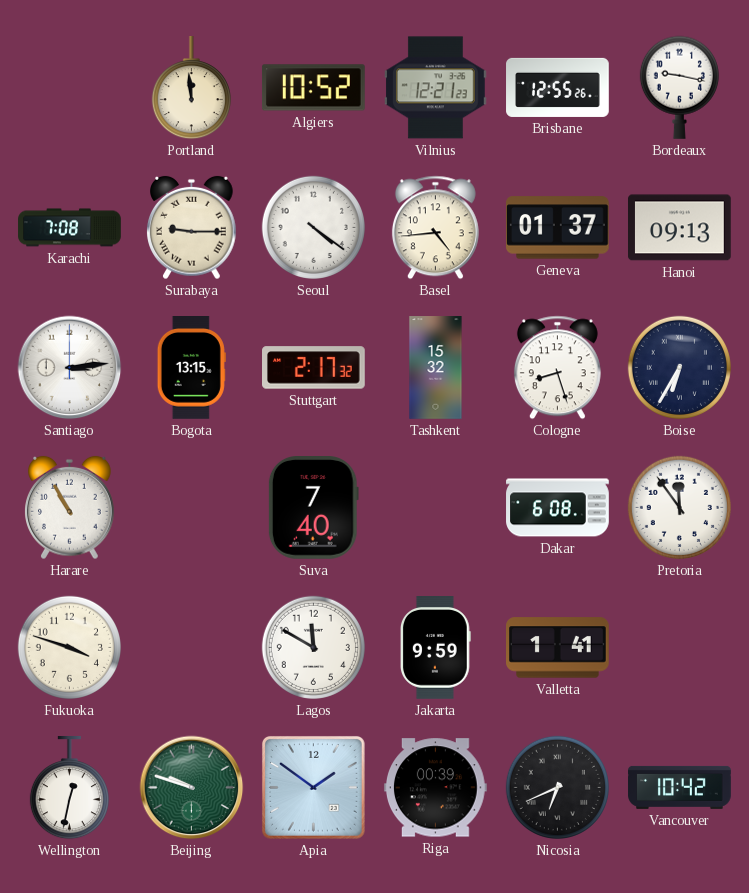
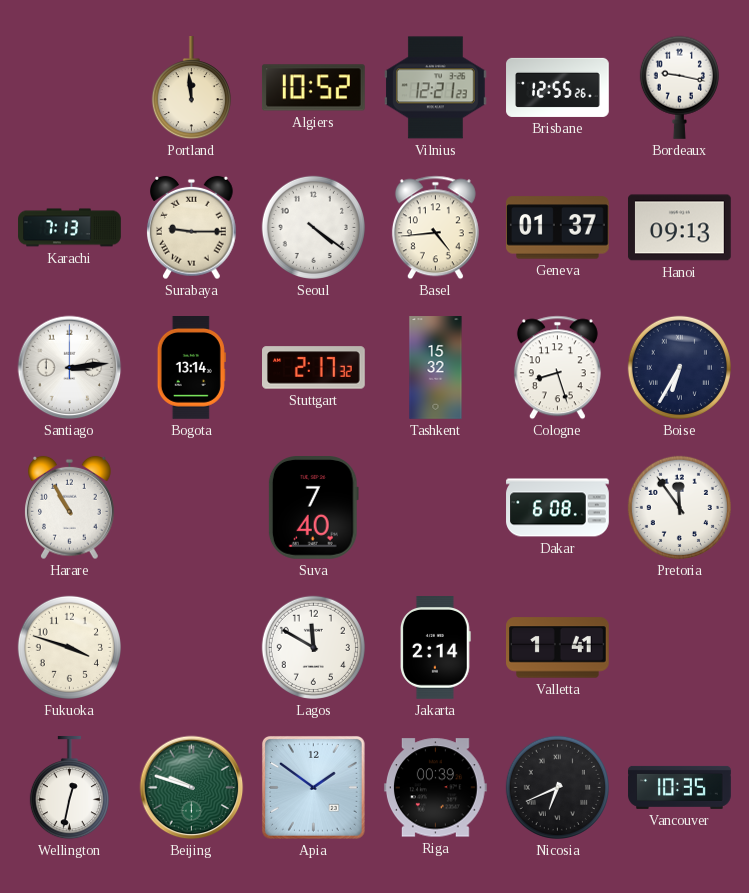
Karachi: 7:08 -> 7:13
Bogota: 13:15 -> 13:14
Jakarta: 9:59 -> 2:14
Vancouver: 10:42 -> 10:35
